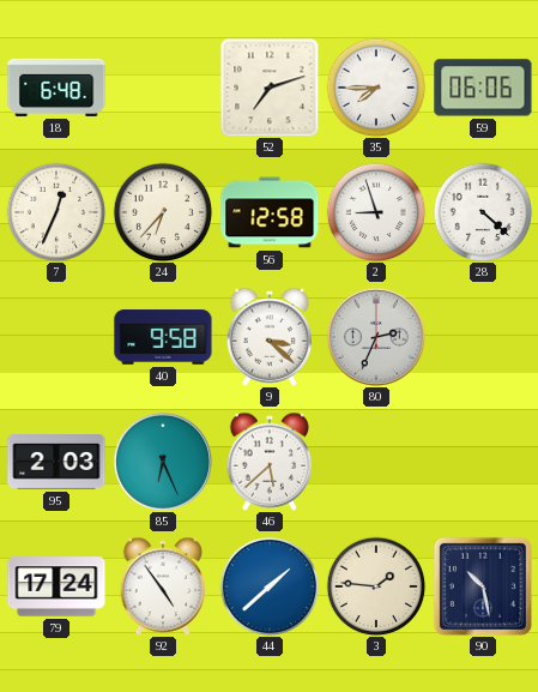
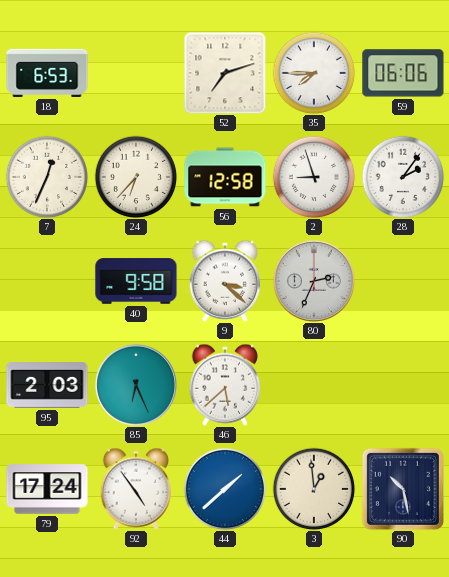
18: 6:48 -> 6:53
28: 4:22 -> 2:06
3: 1:46 -> 12:59
